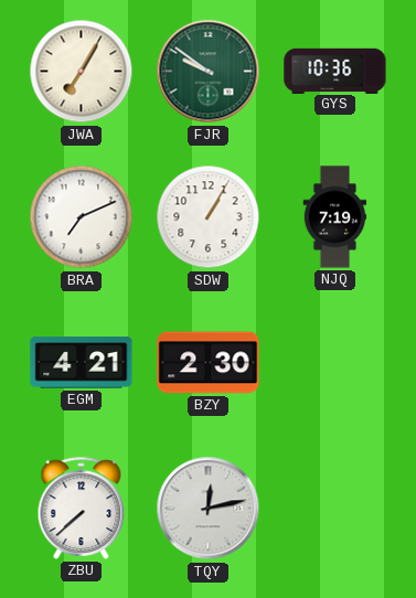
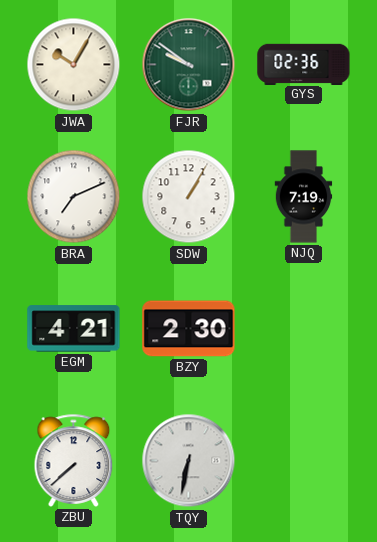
JWA: 7:05 -> 10:05
GYS: 10:36 -> 02:36
TQY: 12:13 -> 6:32
